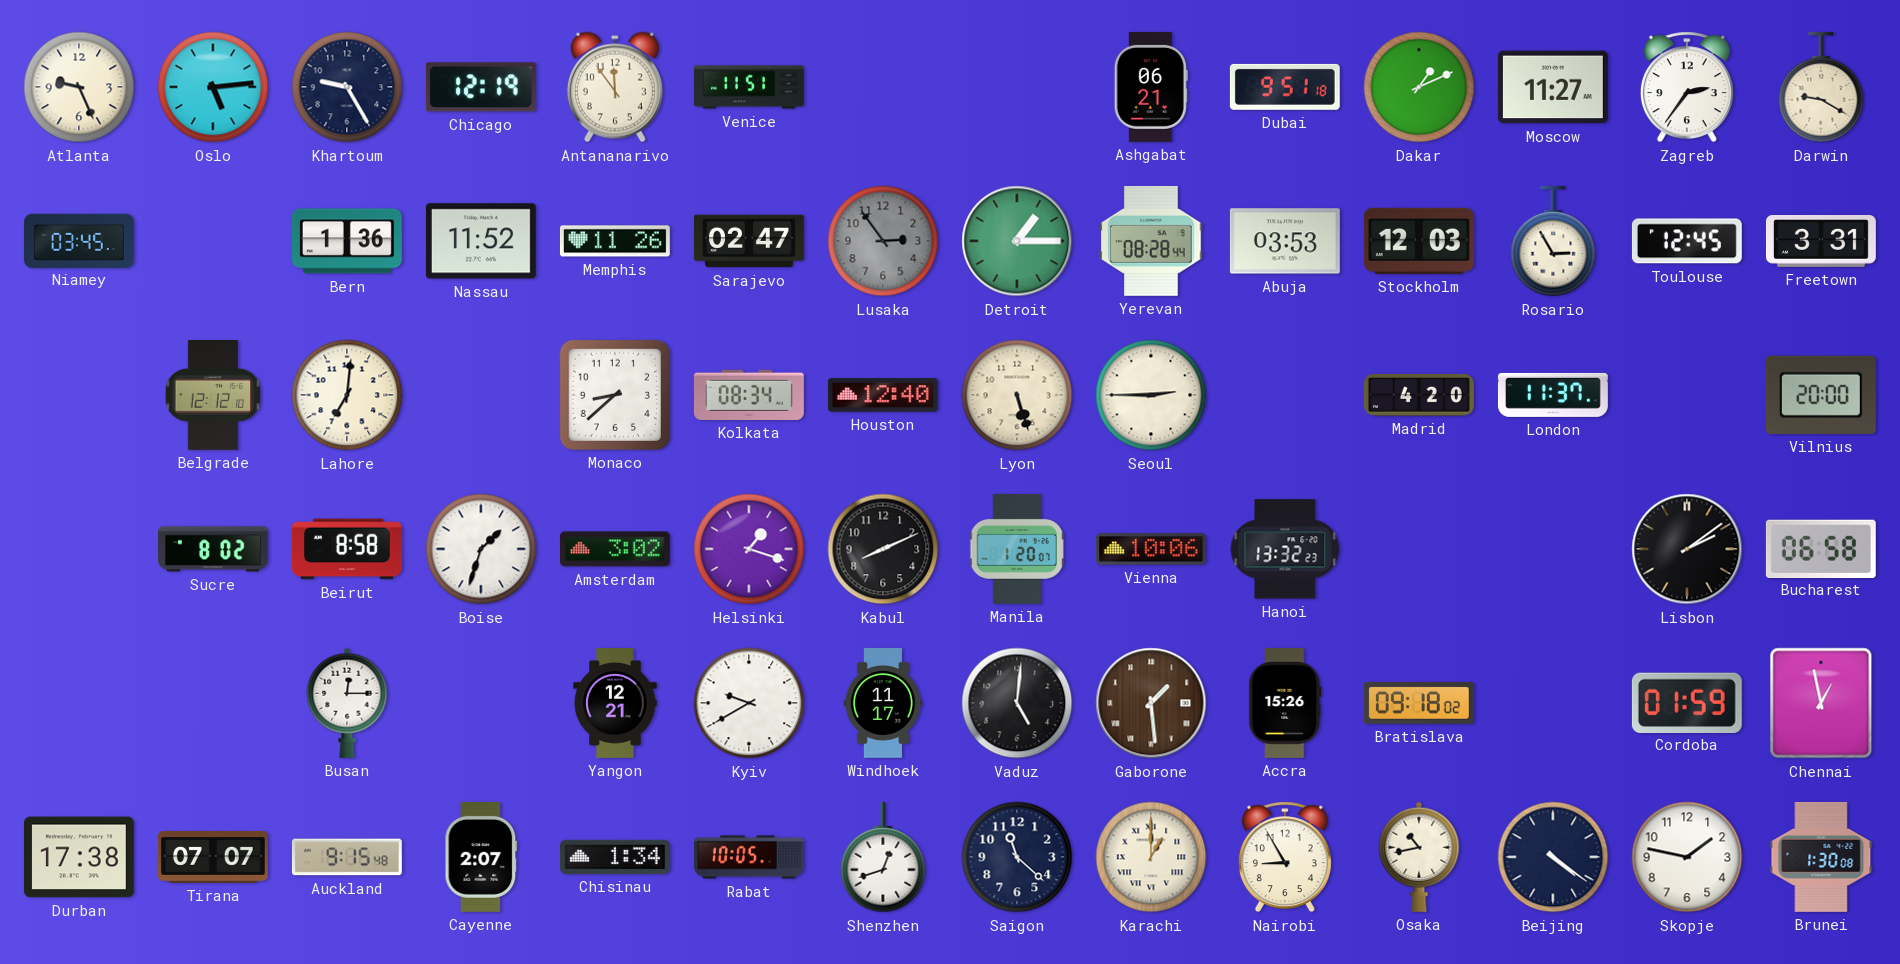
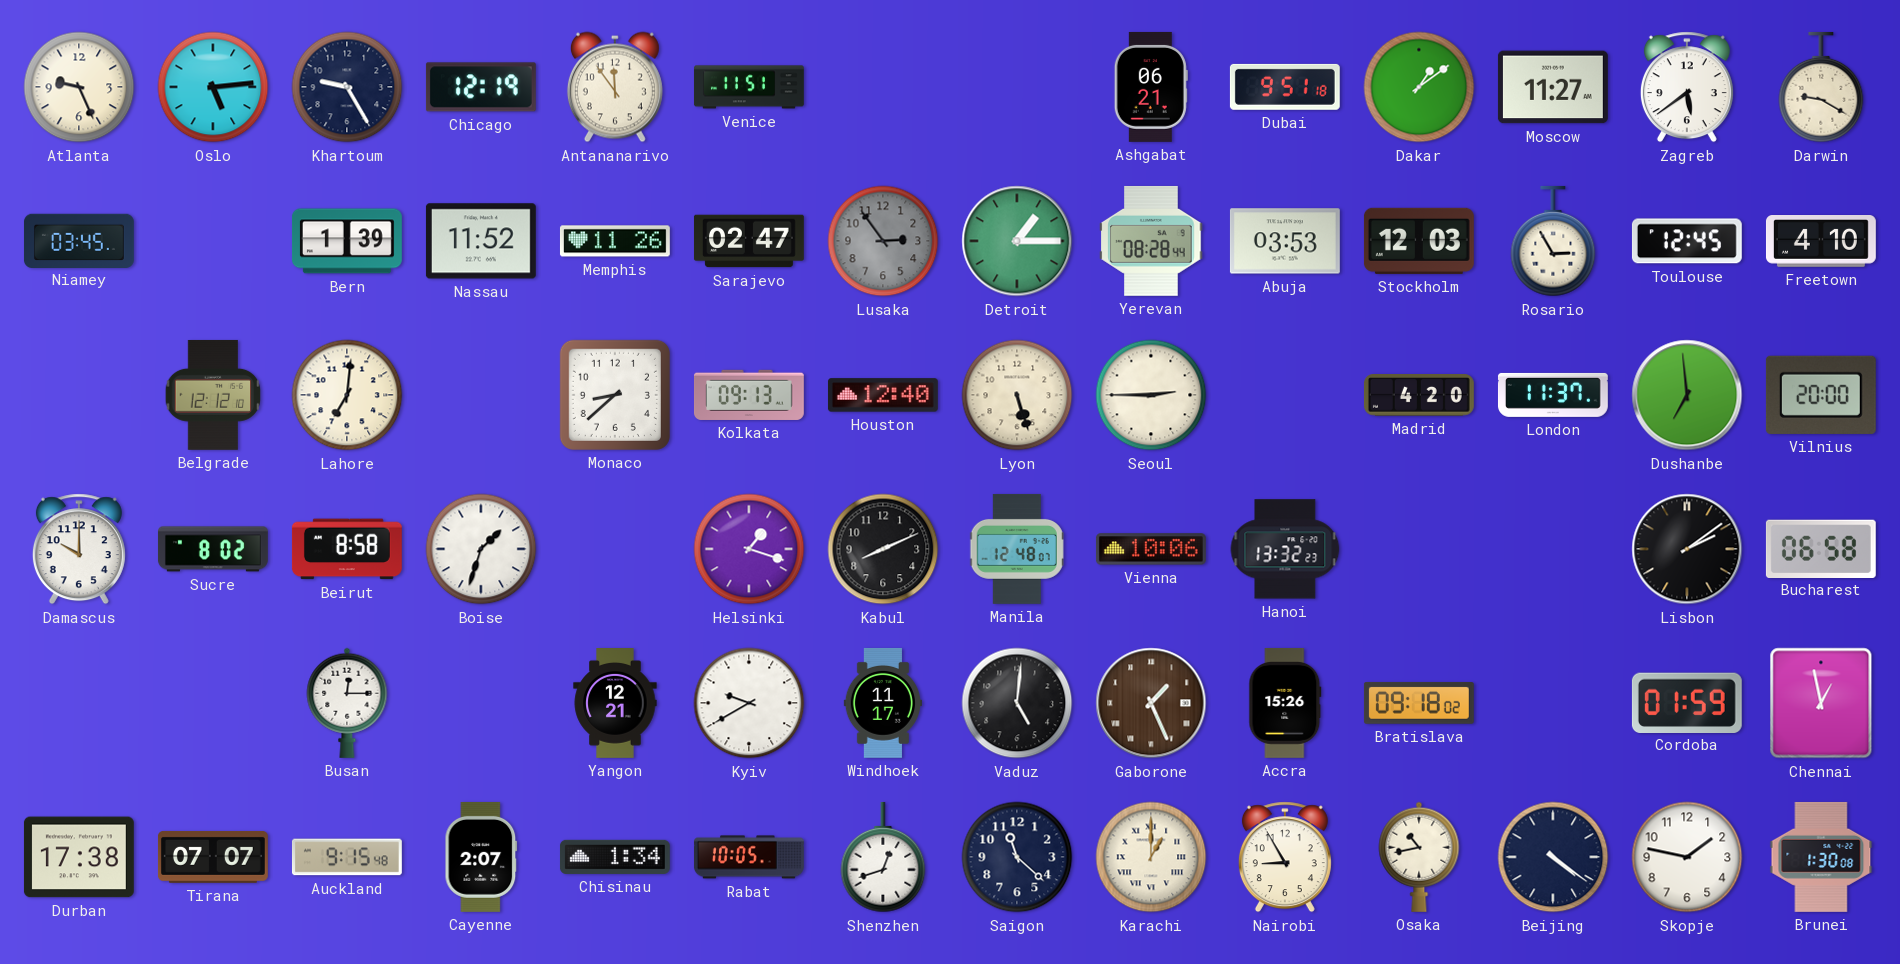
Dakar: 1:11 -> 1:09
Zagreb: 2:36 -> 5:39
Bern: 1:36 -> 1:39
Freetown: 3:31 -> 4:10
Kolkata: 08:34 -> 09:13
Dushanbe: none -> 6:59
Damascus: none -> 10:00
Amsterdam: 3:02 -> none
Manila: 1:20 -> 12:48
Gaborone: 1:29 -> 1:26
